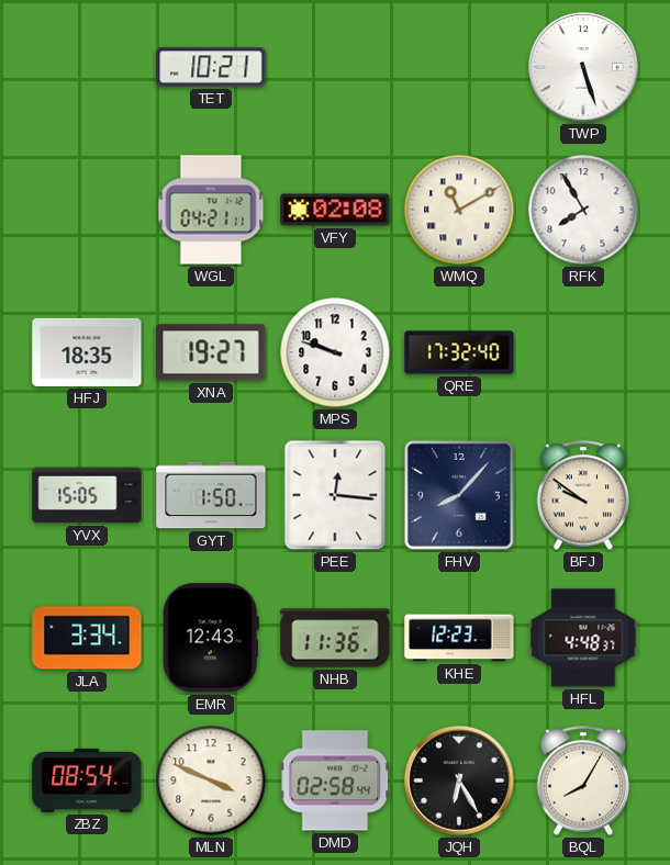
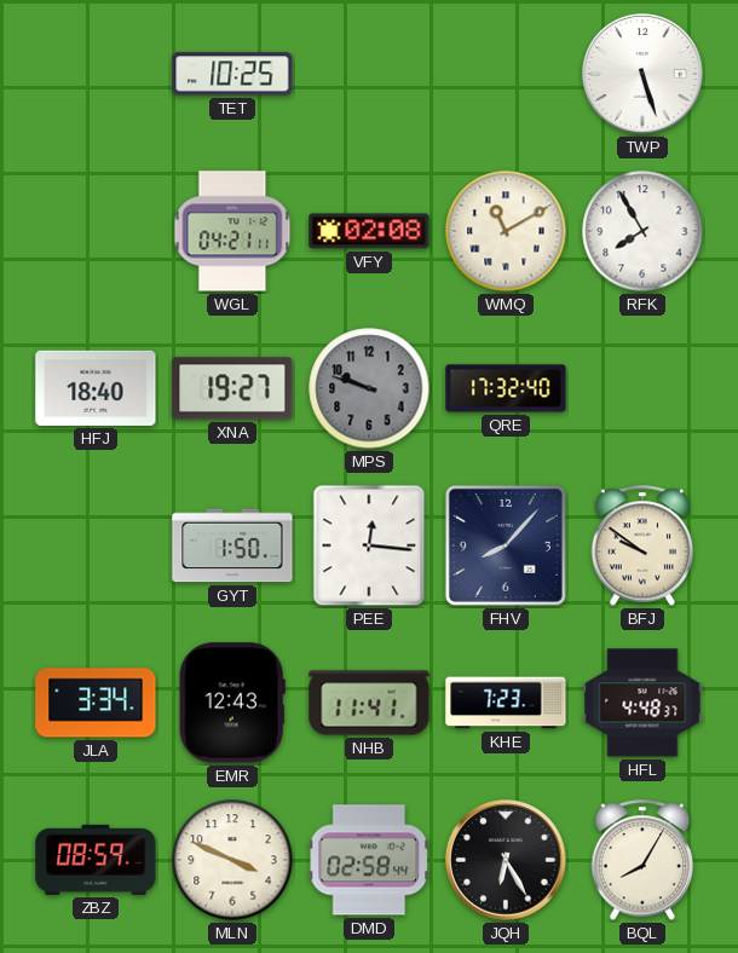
TET: 10:21 -> 10:25
HFJ: 18:35 -> 18:40
MPS dial: white -> grey
YVX: 15:05 -> none
NHB: 11:36 -> 11:41
KHE: 12:23 -> 7:23
ZBZ: 08:54 -> 08:59
